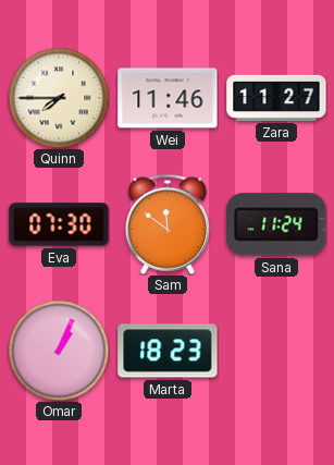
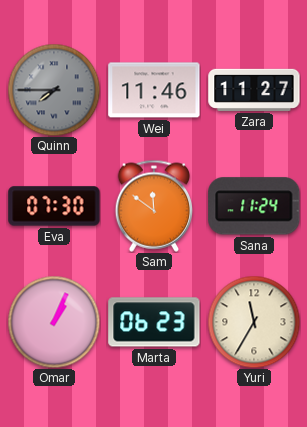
Quinn dial: cream -> grey
Marta: 18:23 -> 06:23
Yuri: none -> 11:35
